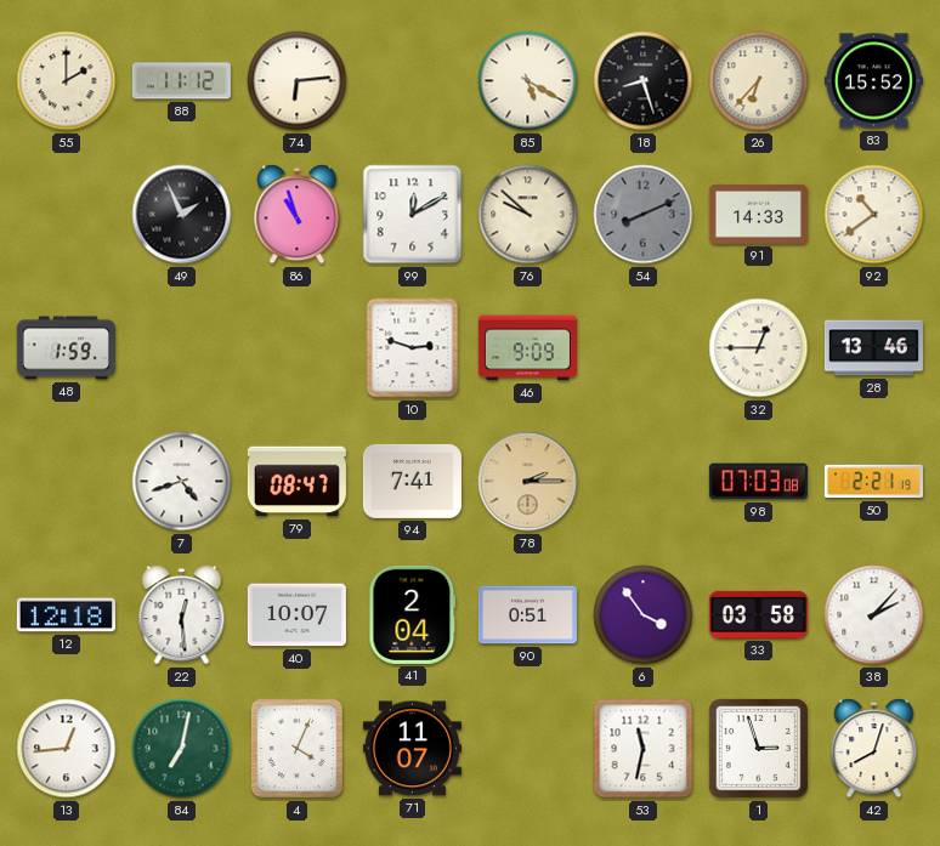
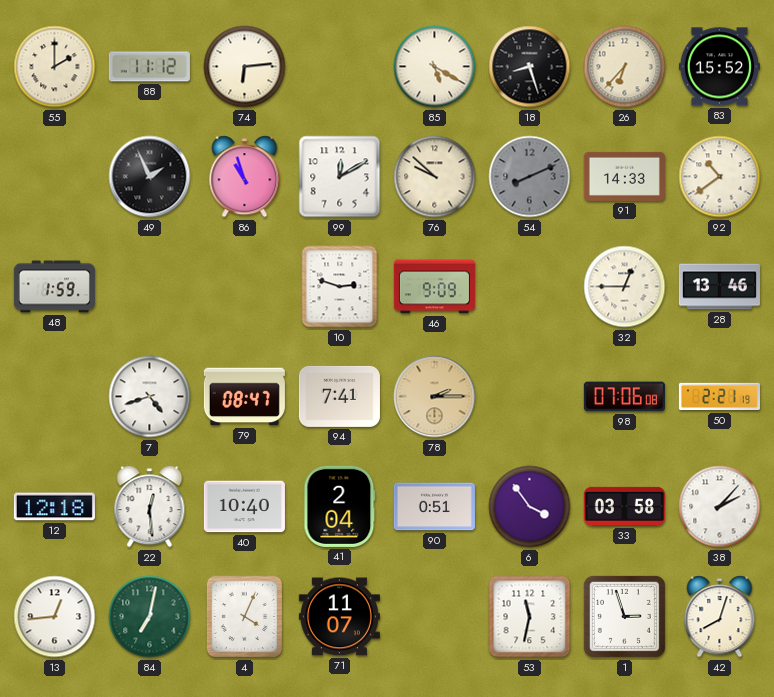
98: 07:03 -> 07:06
40: 10:07 -> 10:40
